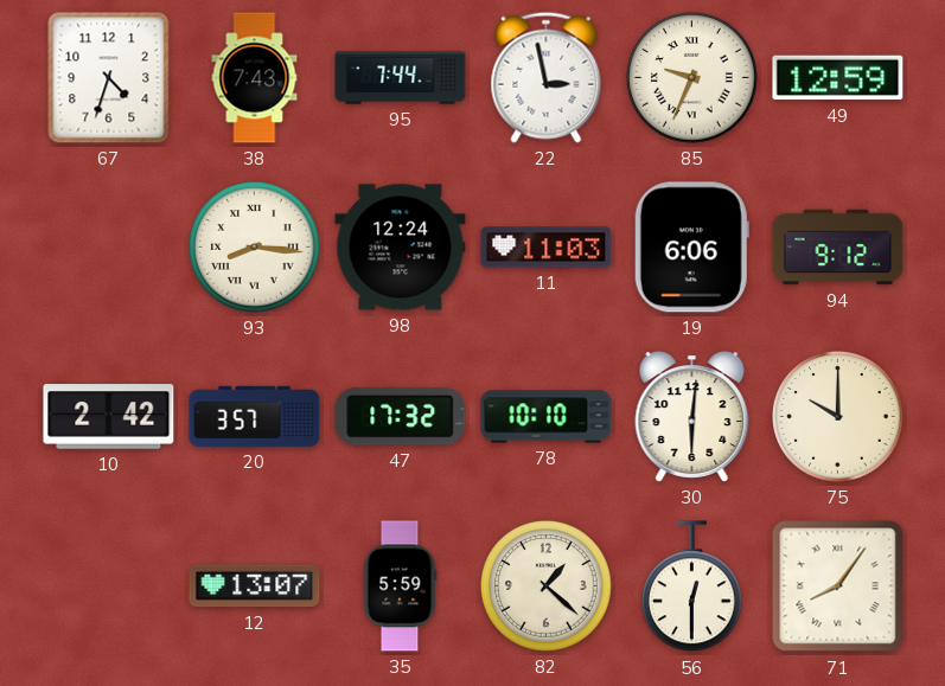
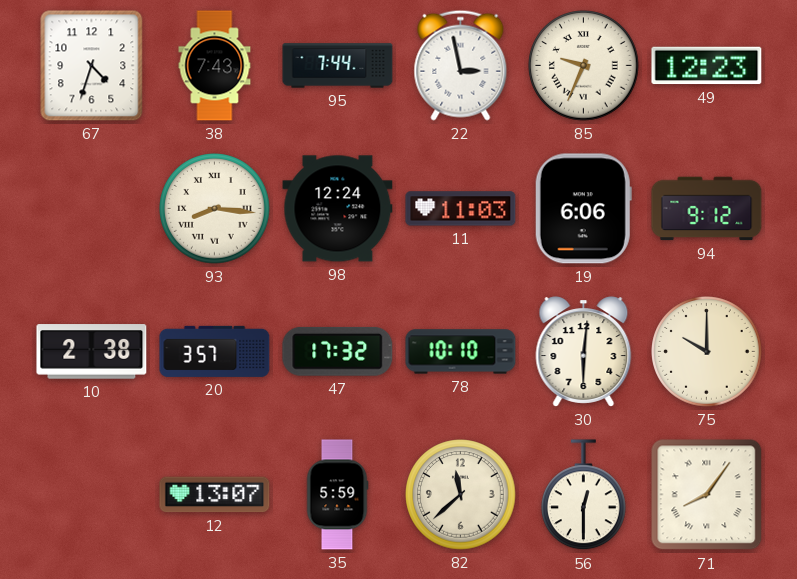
49: 12:59 -> 12:23
10: 2:42 -> 2:38
82: 1:22 -> 11:38
